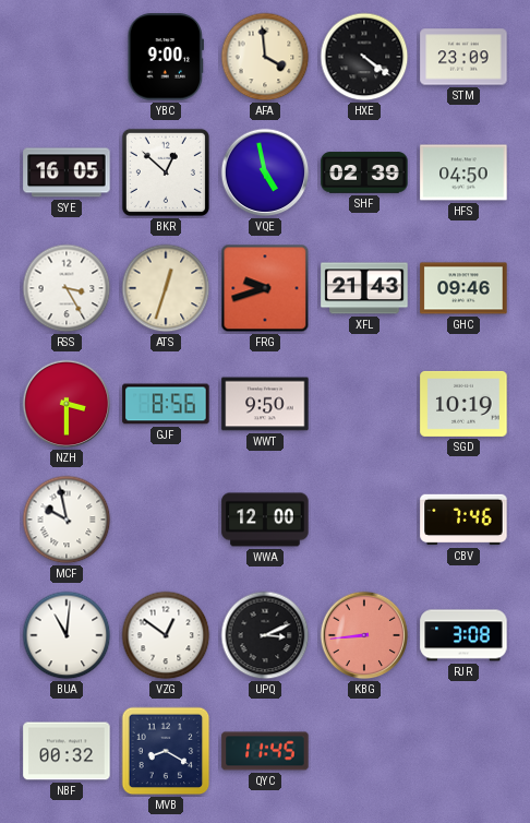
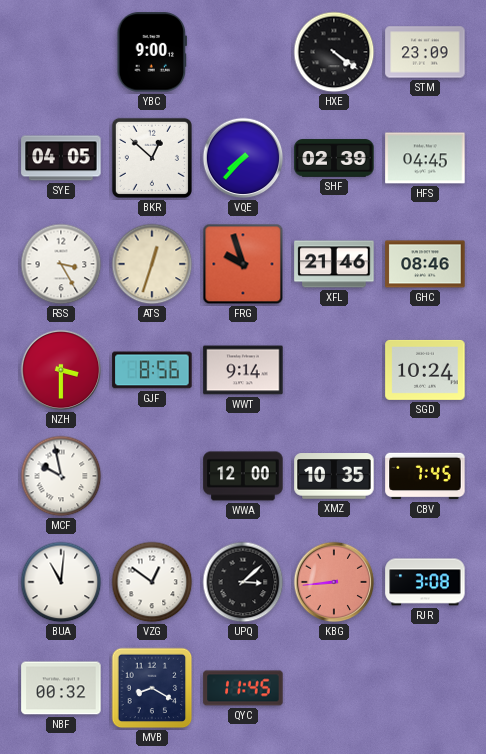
AFA: 3:59 -> none
SYE: 16:05 -> 04:05
VQE: 4:58 -> 7:37
HFS: 04:50 -> 04:45
FRG: 9:42 -> 9:57
XFL: 21:43 -> 21:46
GHC: 09:46 -> 08:46
WWT: 9:50 -> 9:14
SGD: 10:19 -> 10:24
XMZ: none -> 10:35
CBV: 7:46 -> 7:45
UPQ: 3:11 -> 3:08
